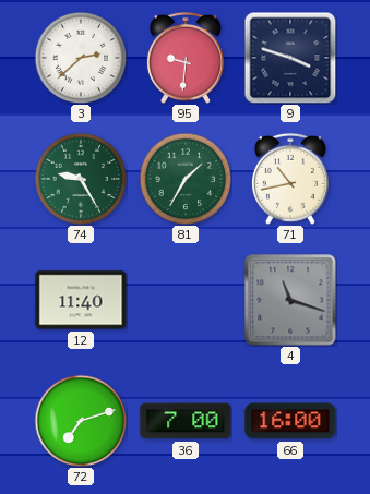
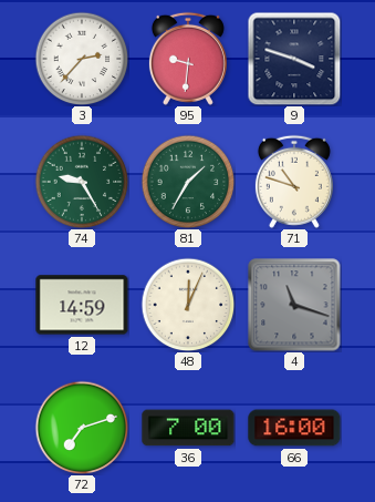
3: 2:38 -> 2:37
71: 10:43 -> 10:48
12: 11:40 -> 14:59
48: none -> 12:04
